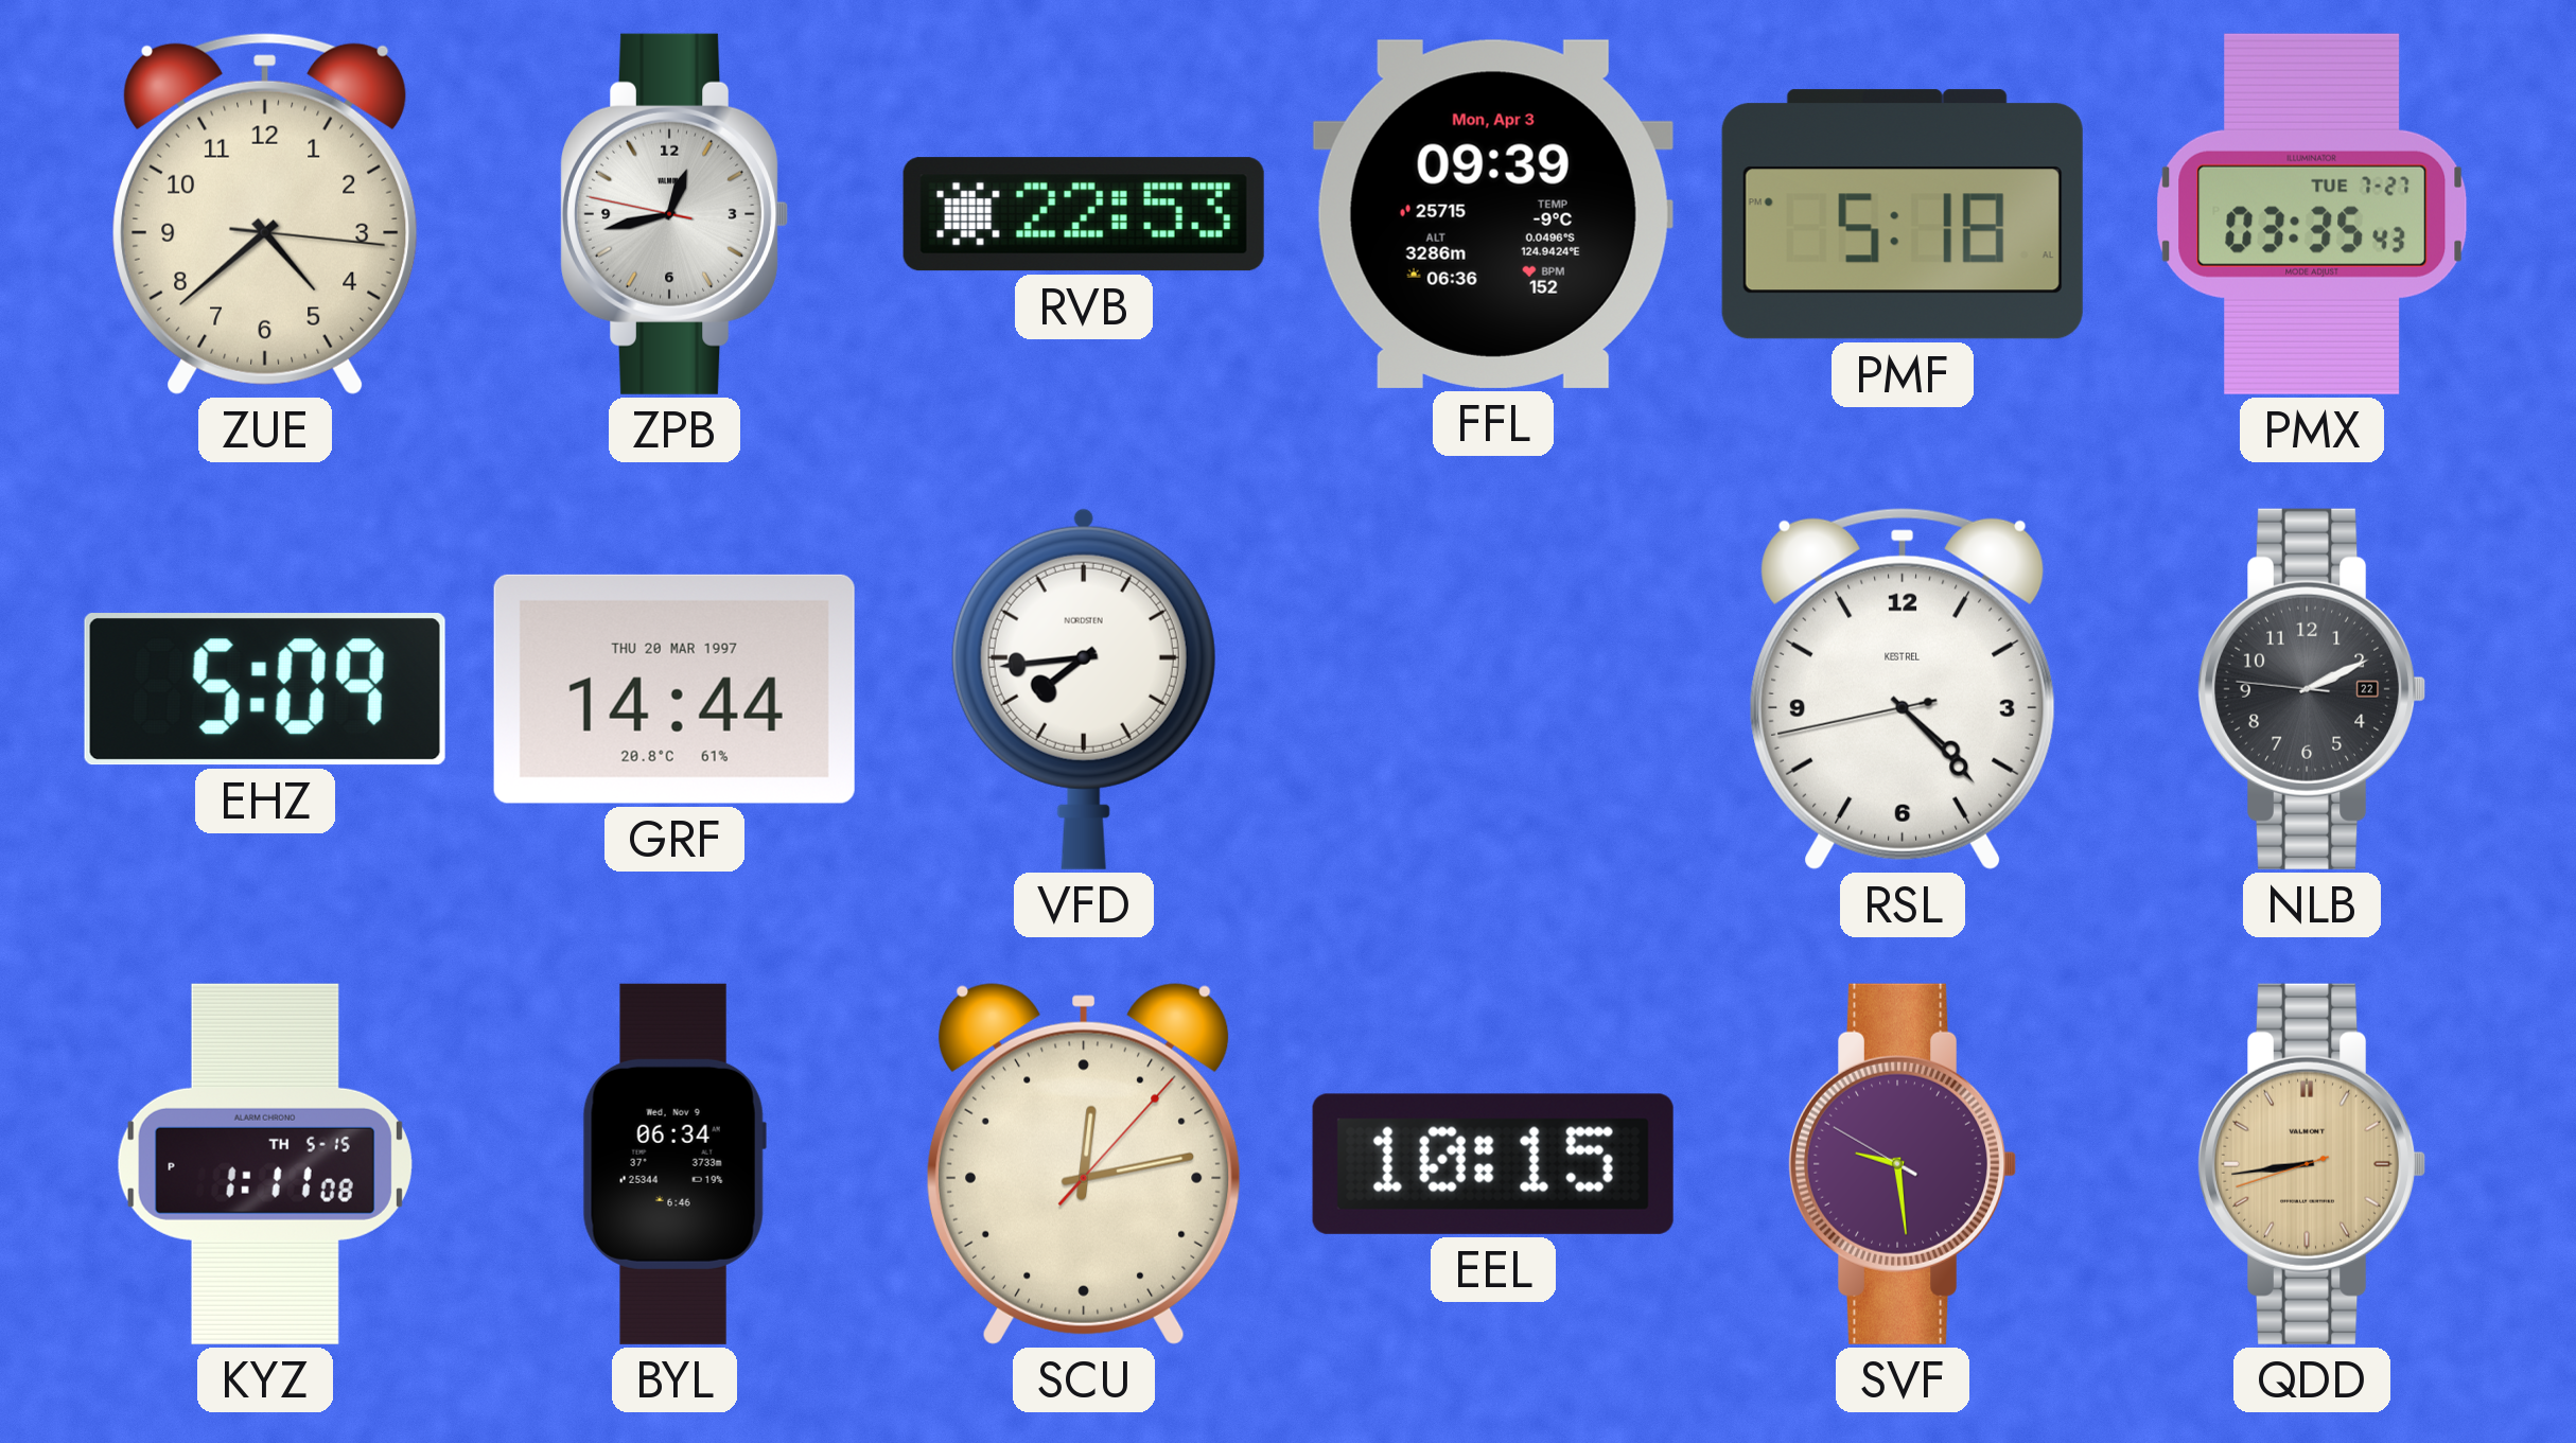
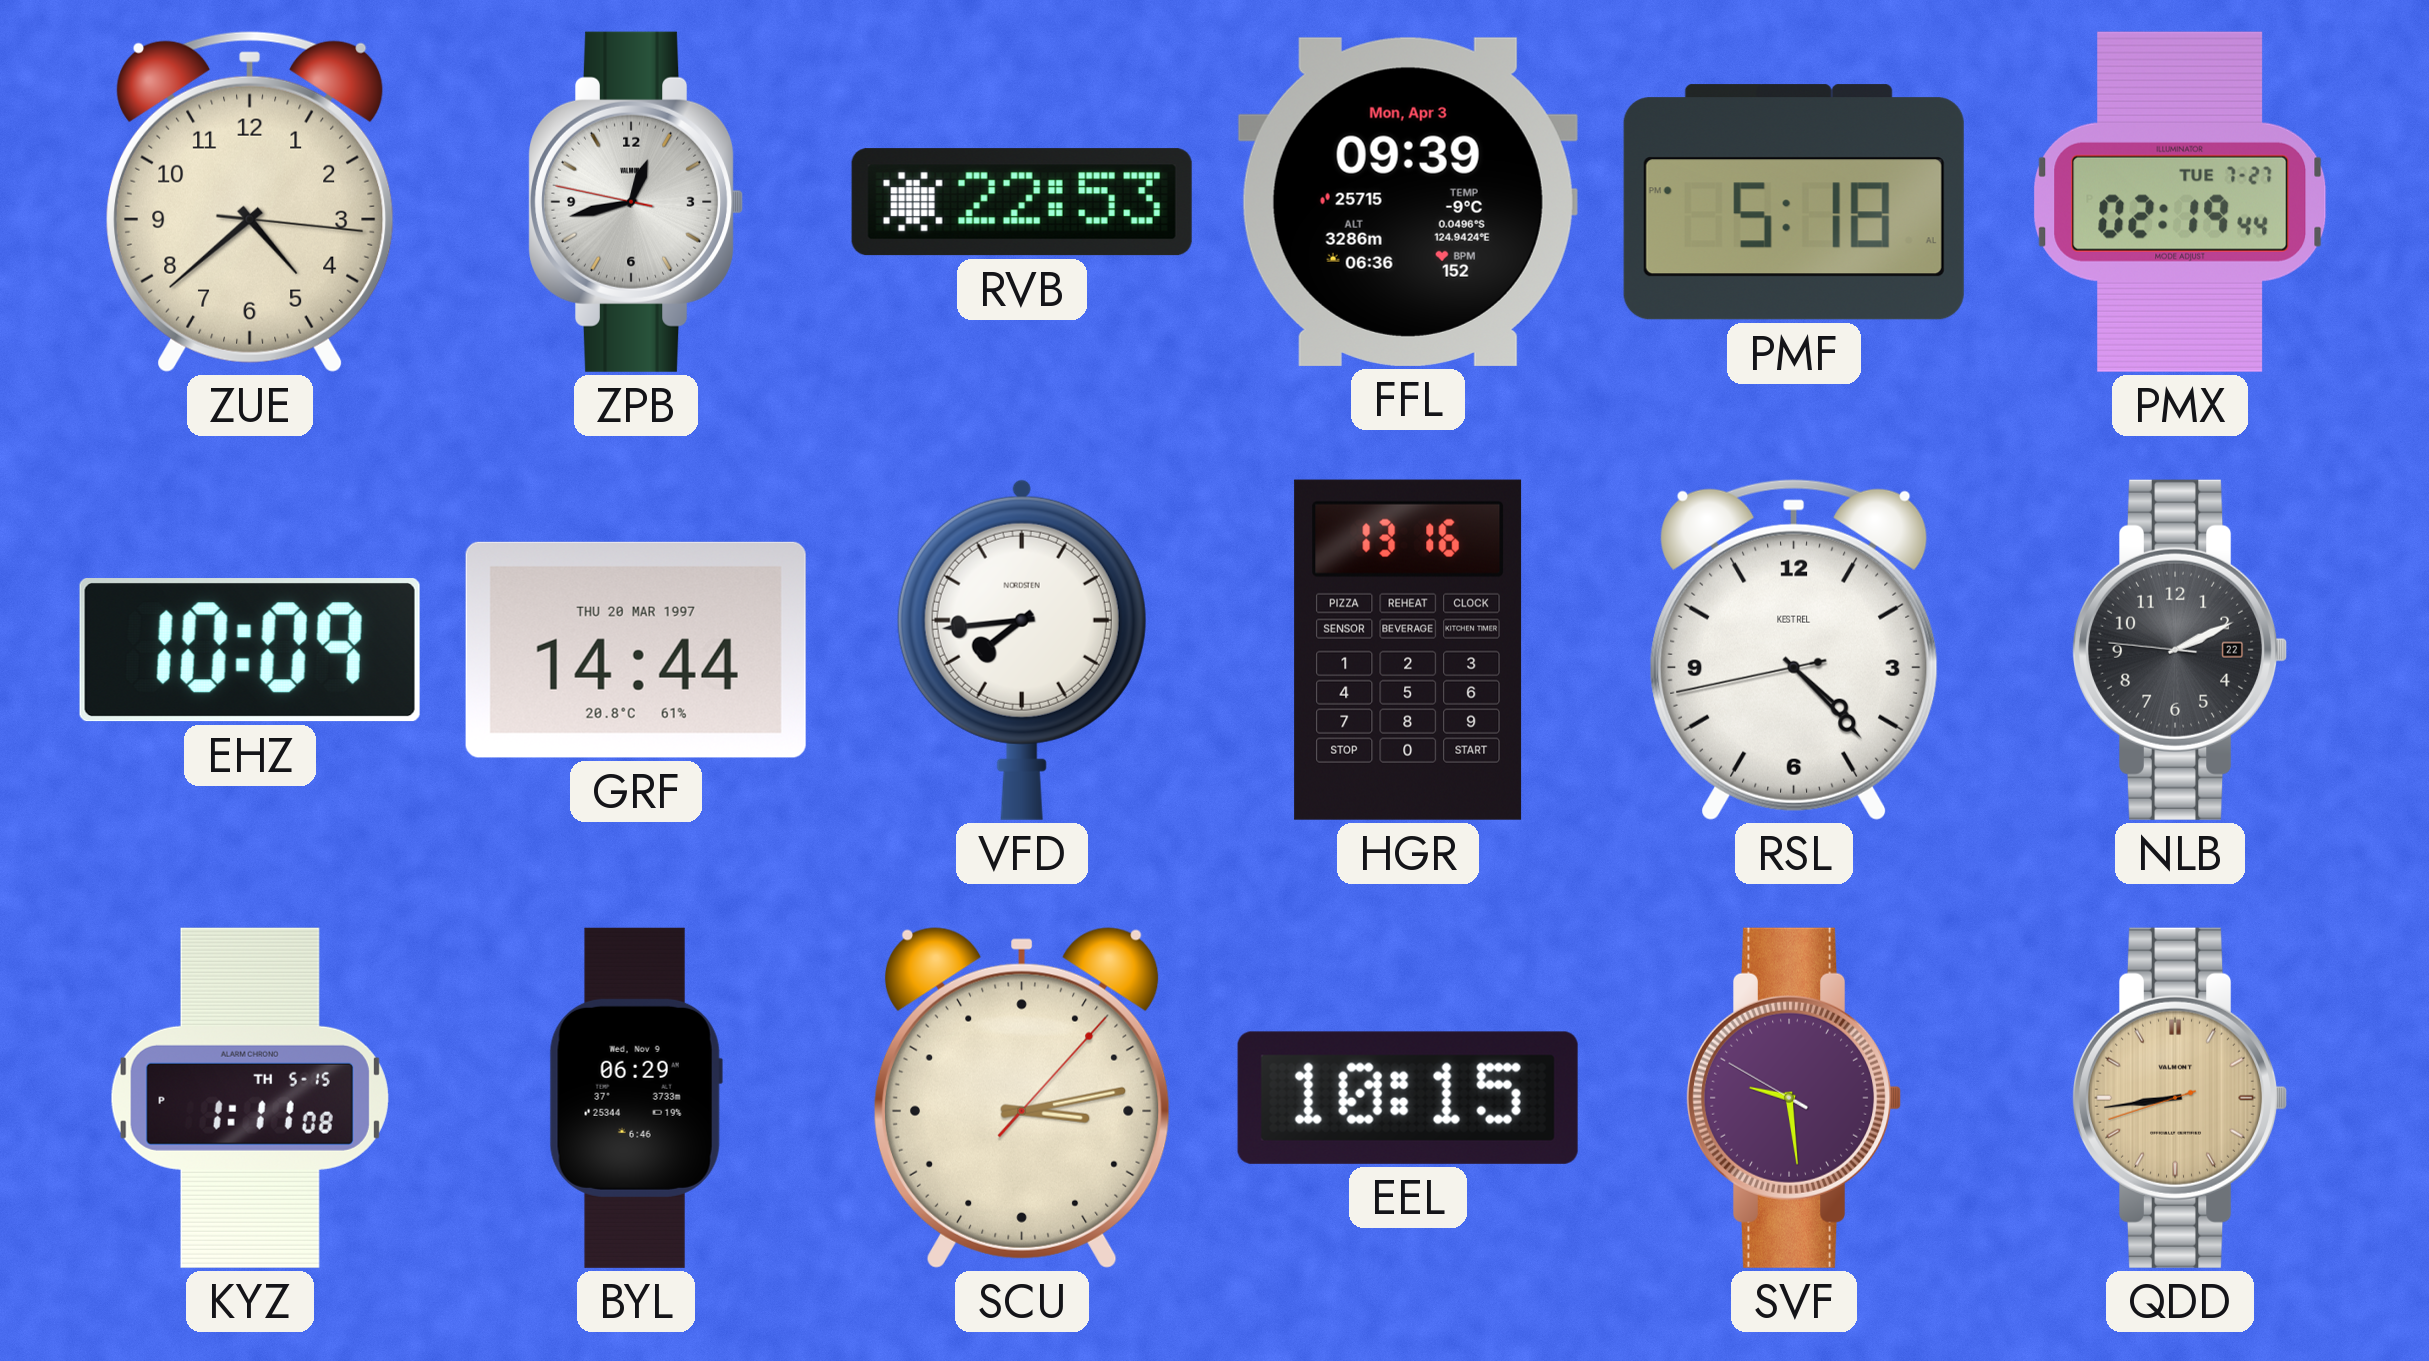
PMX: 03:35 -> 02:19
EHZ: 5:09 -> 10:09
HGR: none -> 13:16
BYL: 06:34 -> 06:29
SCU: 12:13 -> 3:13
